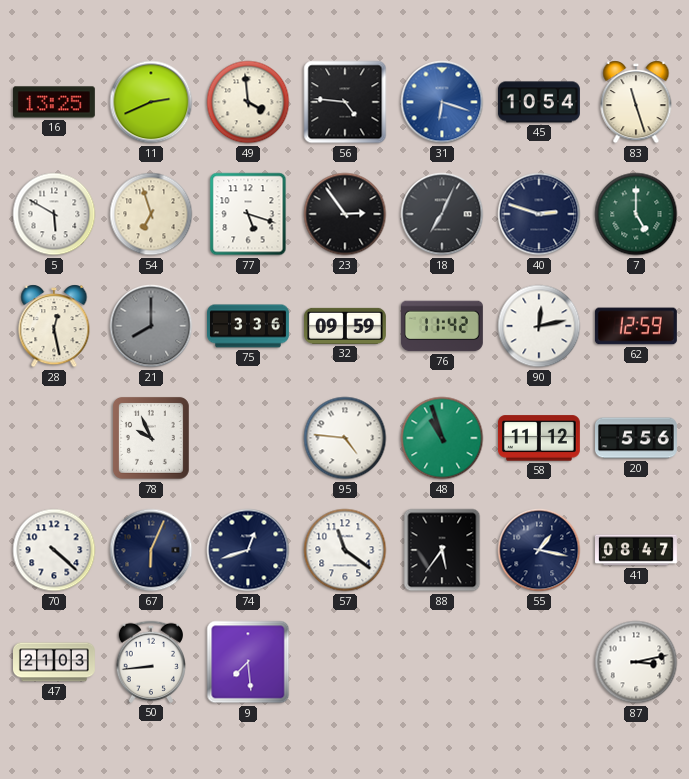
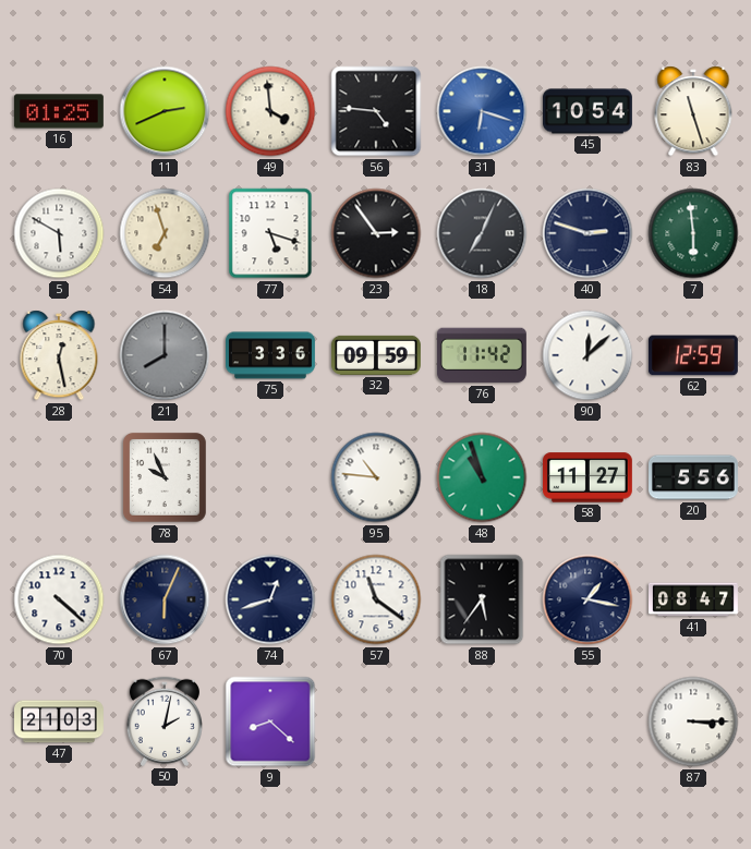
16: 13:25 -> 01:25
7: 5:00 -> 5:59
90: 12:13 -> 12:08
95: 4:46 -> 10:46
58: 11:12 -> 11:27
50: 8:44 -> 2:02
9: 7:29 -> 8:22
87: 3:13 -> 3:15
